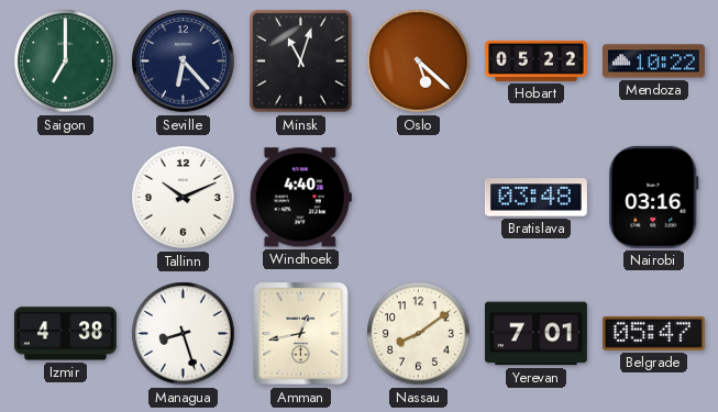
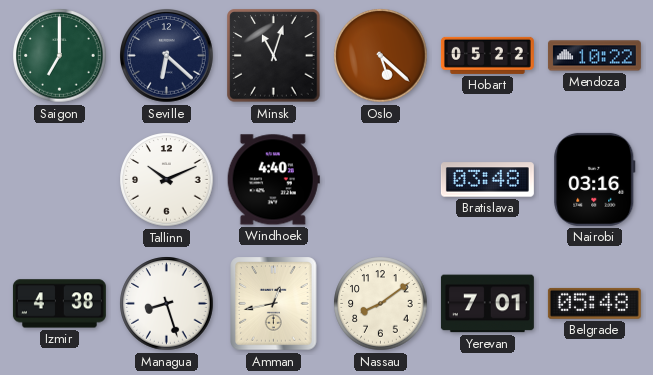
Seville: 6:23 -> 6:22
Belgrade: 05:47 -> 05:48
